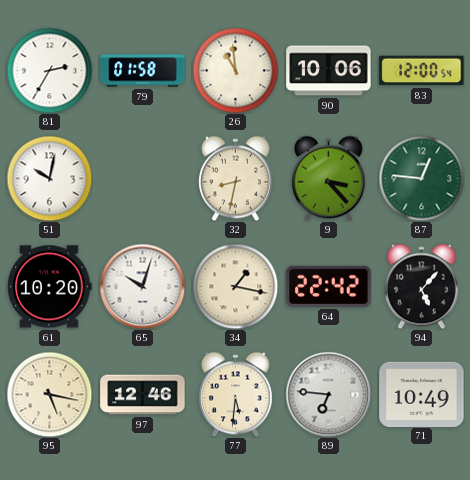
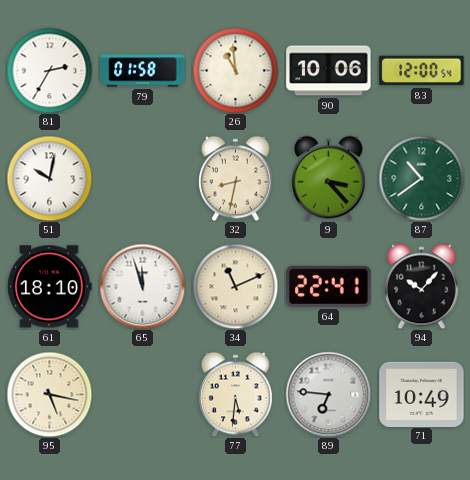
87: 12:46 -> 10:39
61: 10:20 -> 18:10
65: 10:03 -> 11:57
34: 1:17 -> 11:11
64: 22:42 -> 22:41
94: 5:07 -> 10:07
97: 12:46 -> none
